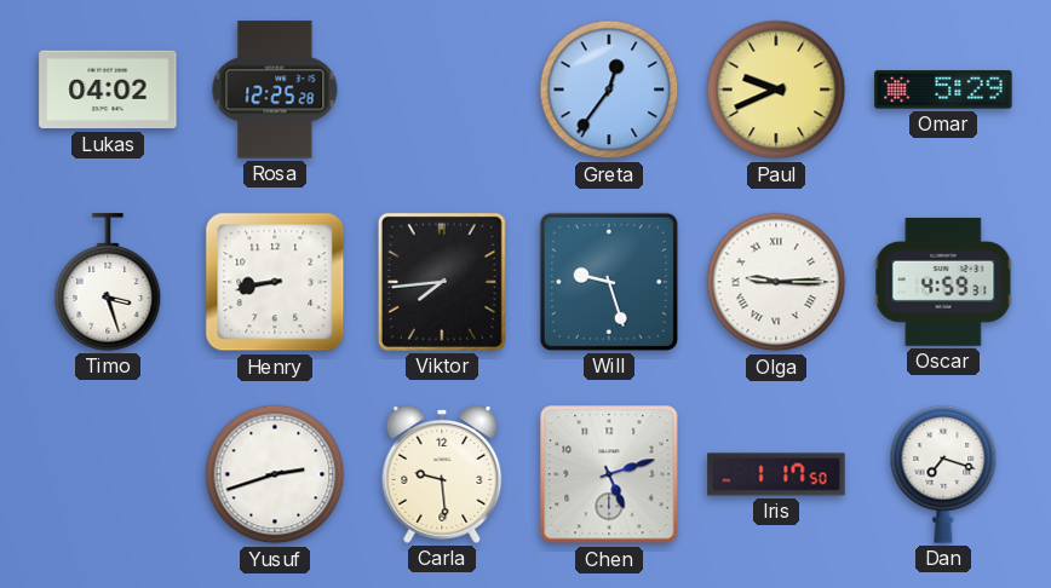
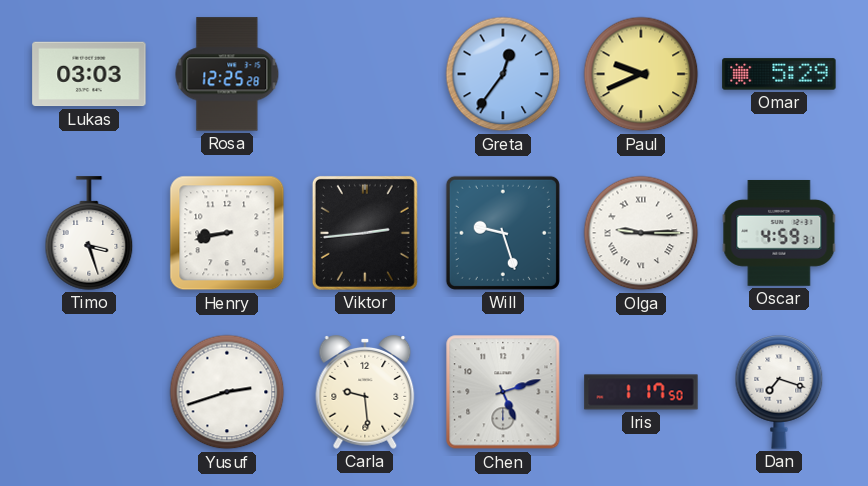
Lukas: 04:02 -> 03:03
Viktor: 7:44 -> 2:44
